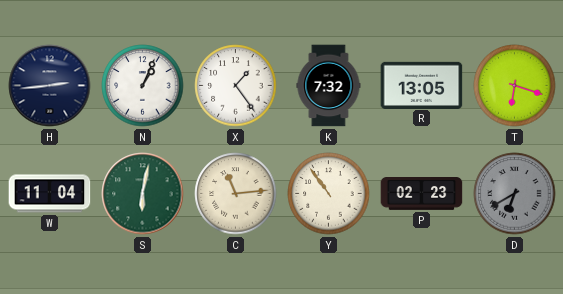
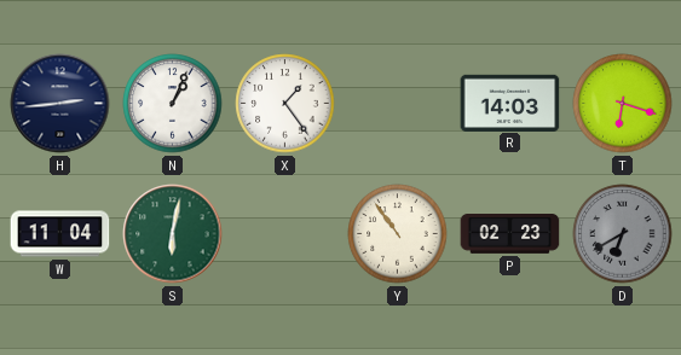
K: 7:32 -> none
R: 13:05 -> 14:03
C: 11:14 -> none
